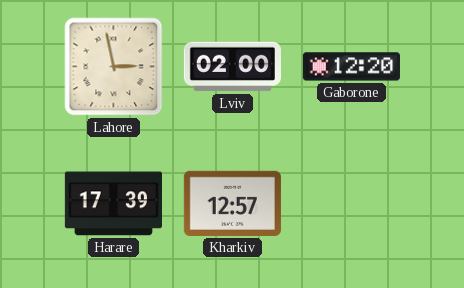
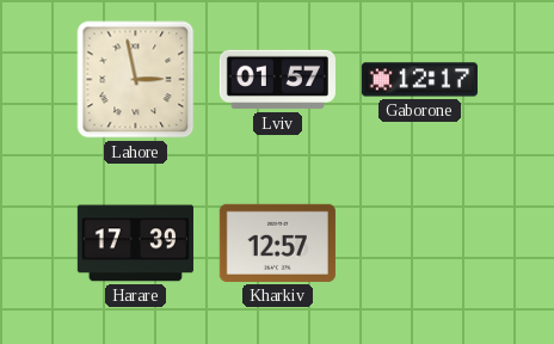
Lviv: 02:00 -> 01:57
Gaborone: 12:20 -> 12:17
